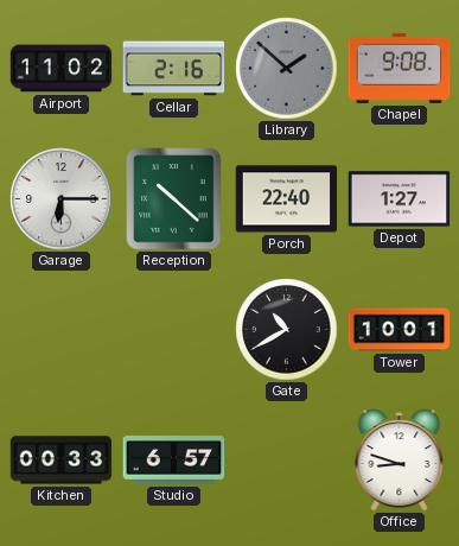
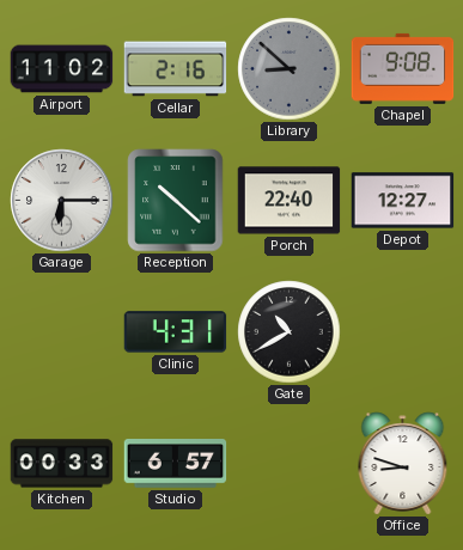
Library: 1:52 -> 8:52
Depot: 1:27 -> 12:27
Clinic: none -> 4:31
Tower: 10:01 -> none
